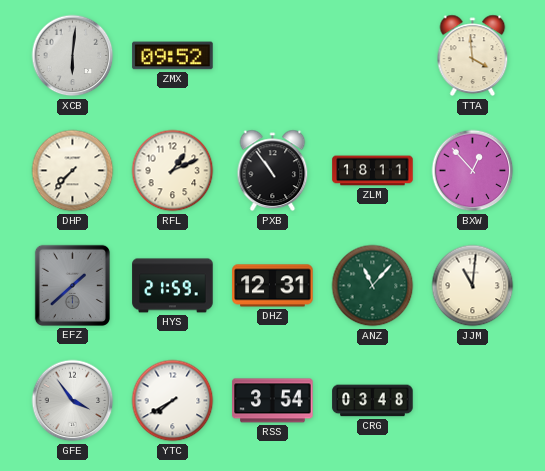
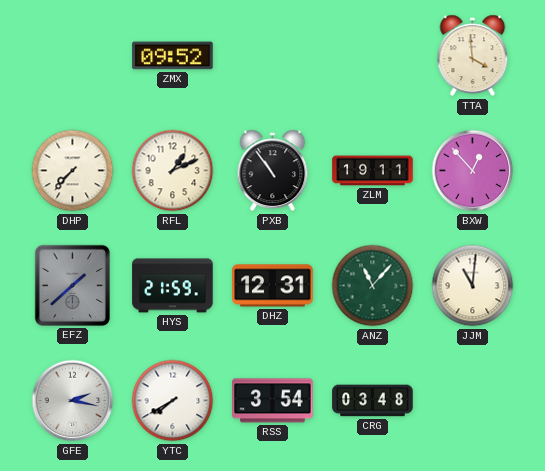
XCB: 6:01 -> none
ZLM: 18:11 -> 19:11
GFE: 3:54 -> 2:17
